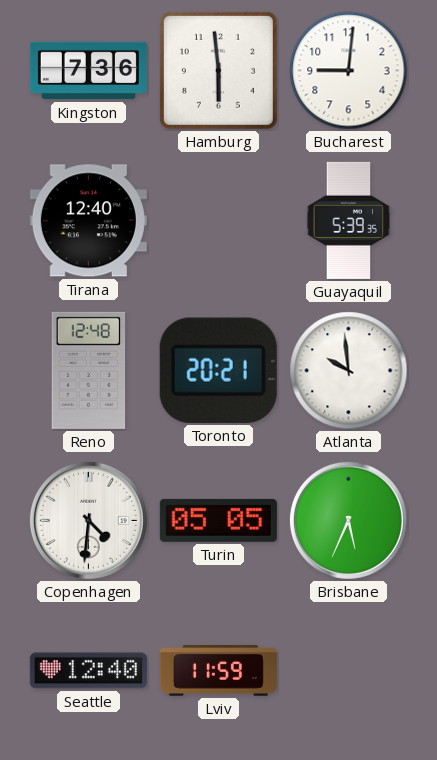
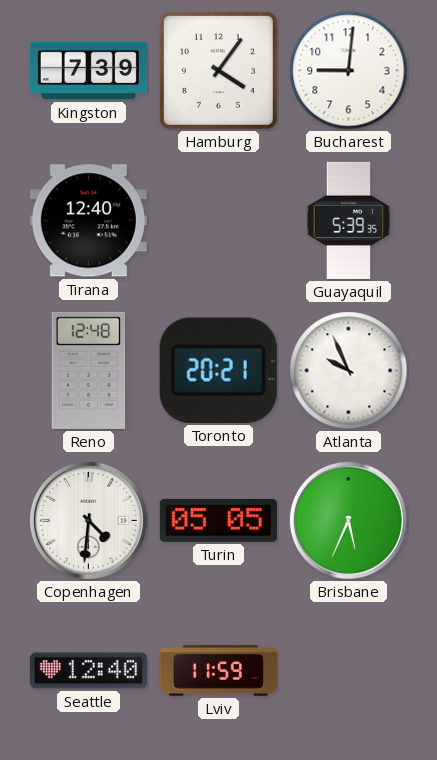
Kingston: 7:36 -> 7:39
Hamburg: 5:59 -> 4:06
Atlanta: 9:59 -> 9:56
